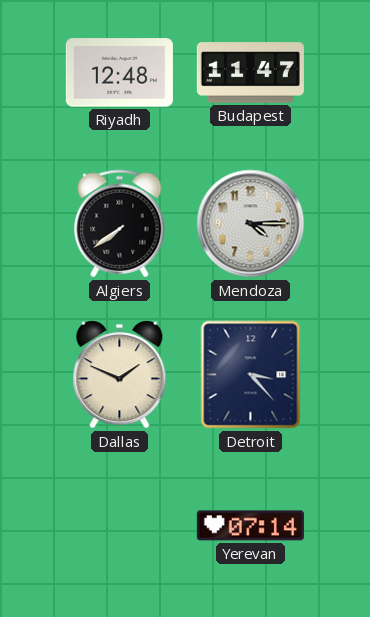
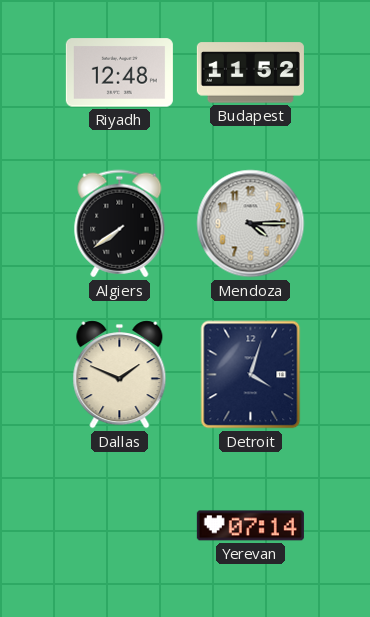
Budapest: 11:47 -> 11:52
Detroit: 3:23 -> 4:03
